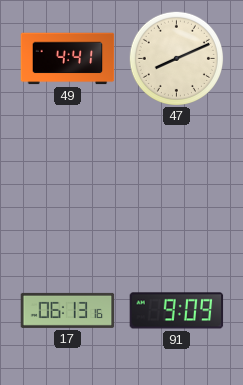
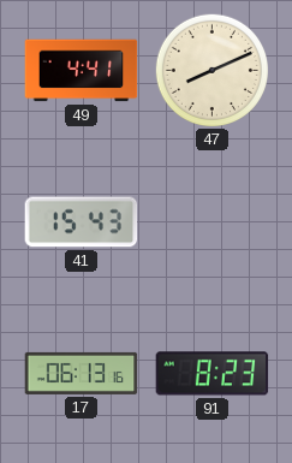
41: none -> 15:43
91: 9:09 -> 8:23
